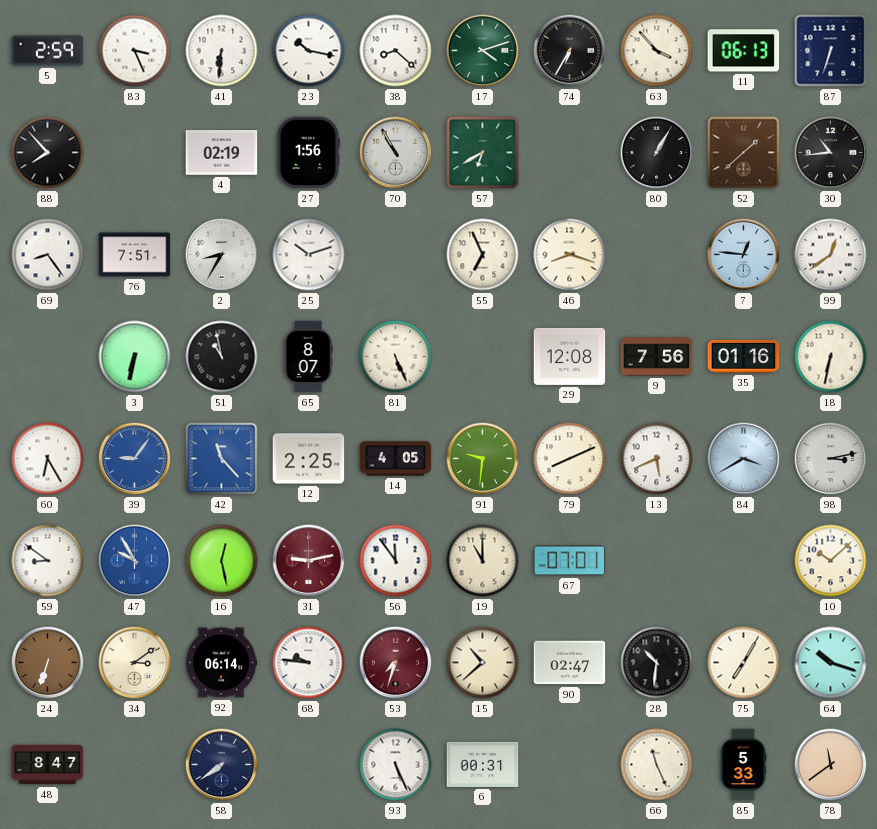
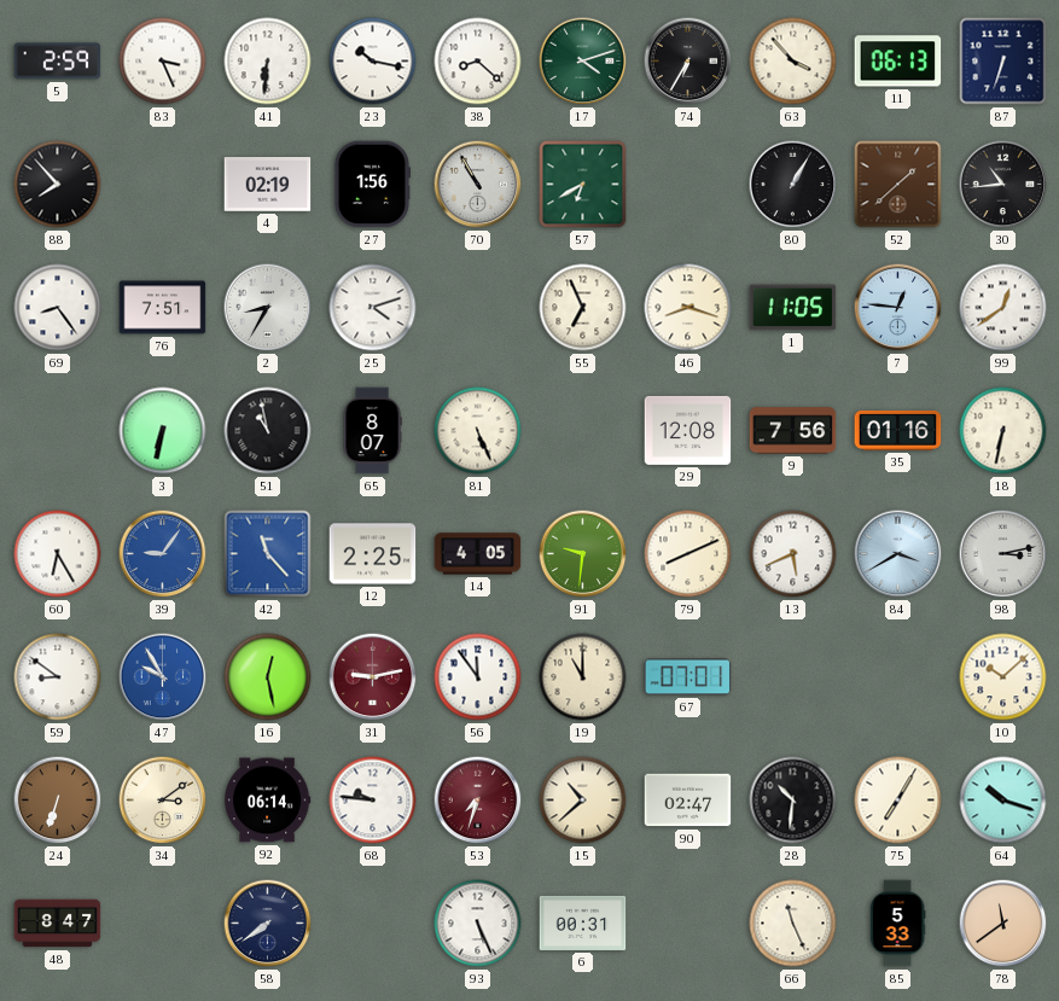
25: 10:12 -> 4:12
1: none -> 11:05
